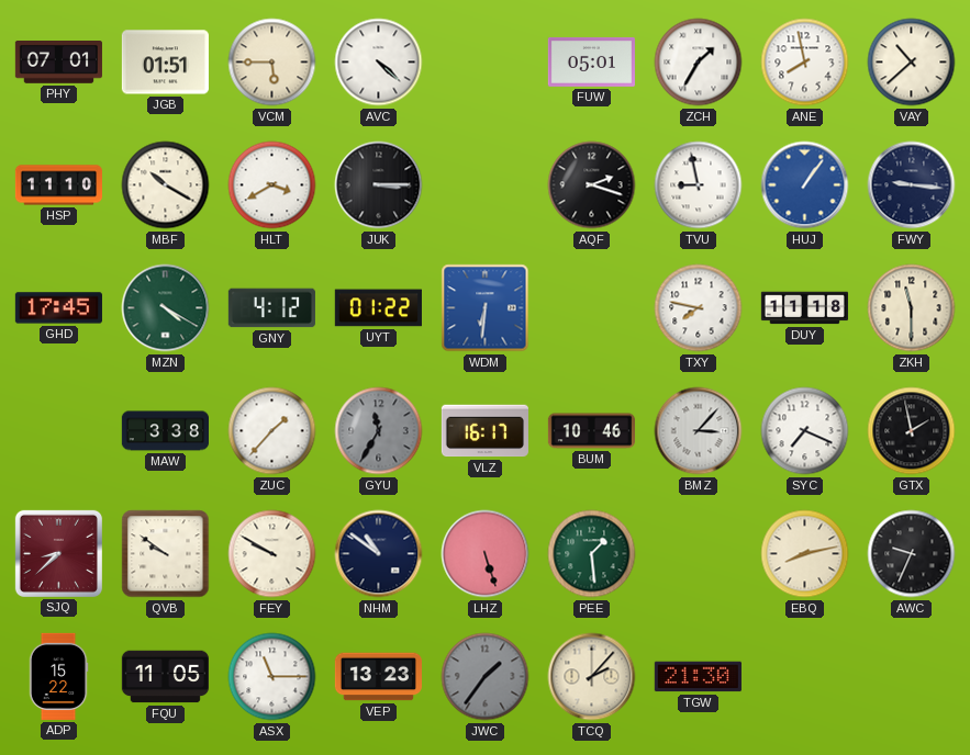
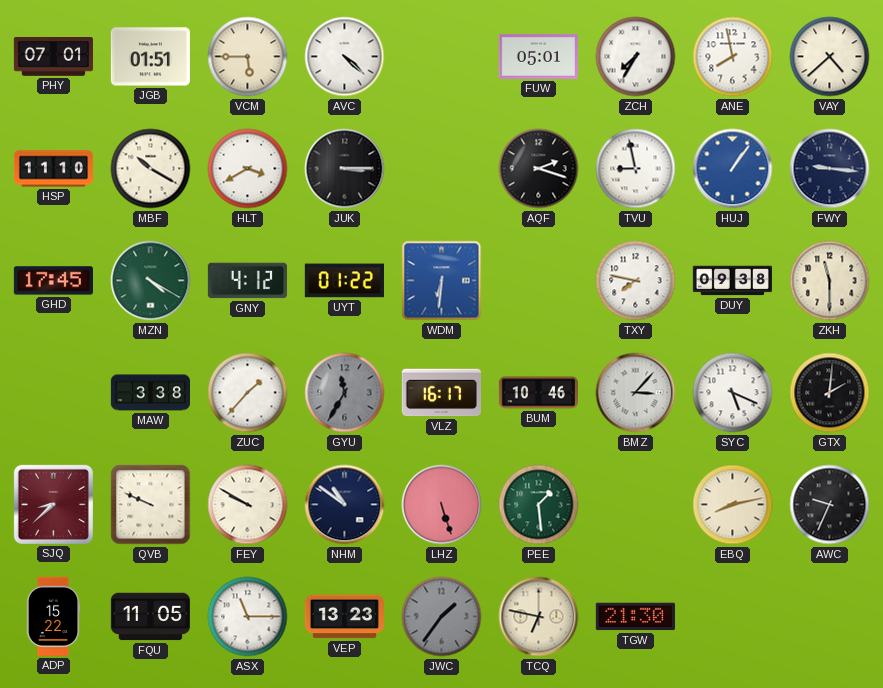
ZCH: 1:35 -> 7:35
VAY: 10:38 -> 4:38
DUY: 11:18 -> 09:38
SYC: 7:19 -> 5:19
GTX: 1:58 -> 2:01
QVB: 9:51 -> 9:49
TCQ: 2:07 -> 6:47
